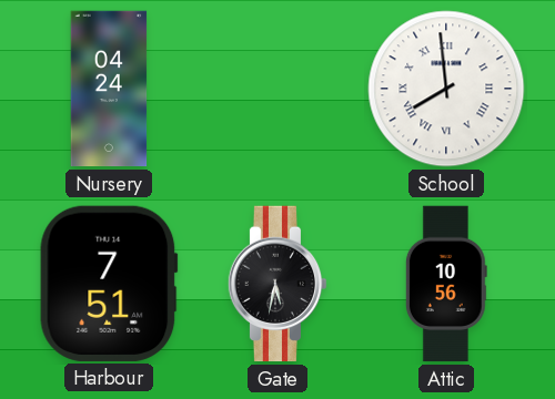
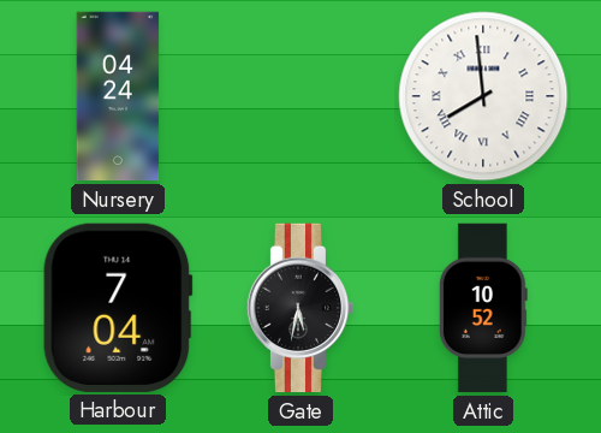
Harbour: 7:51 -> 7:04
Attic: 10:56 -> 10:52
